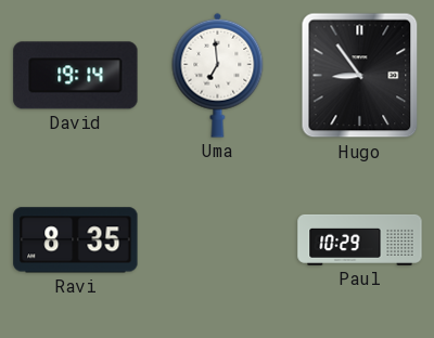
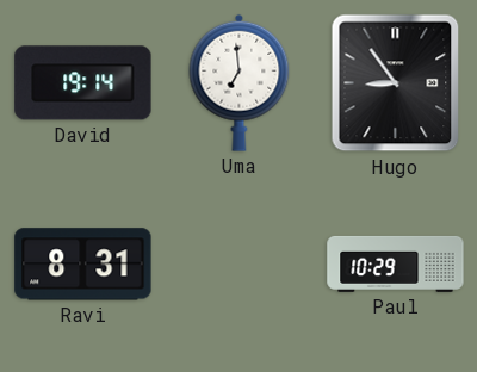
Ravi: 8:35 -> 8:31
